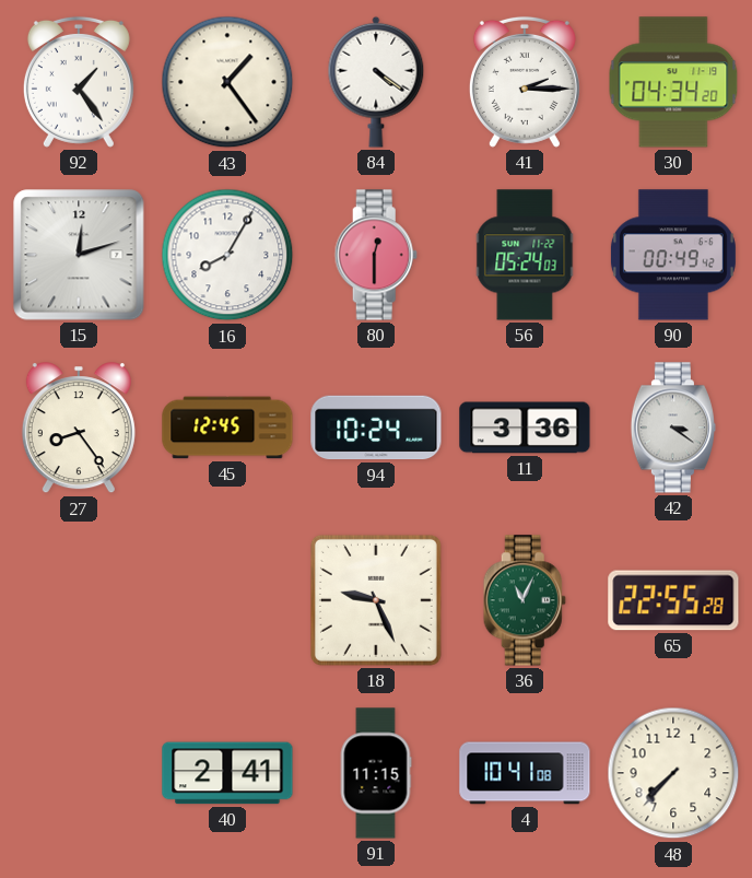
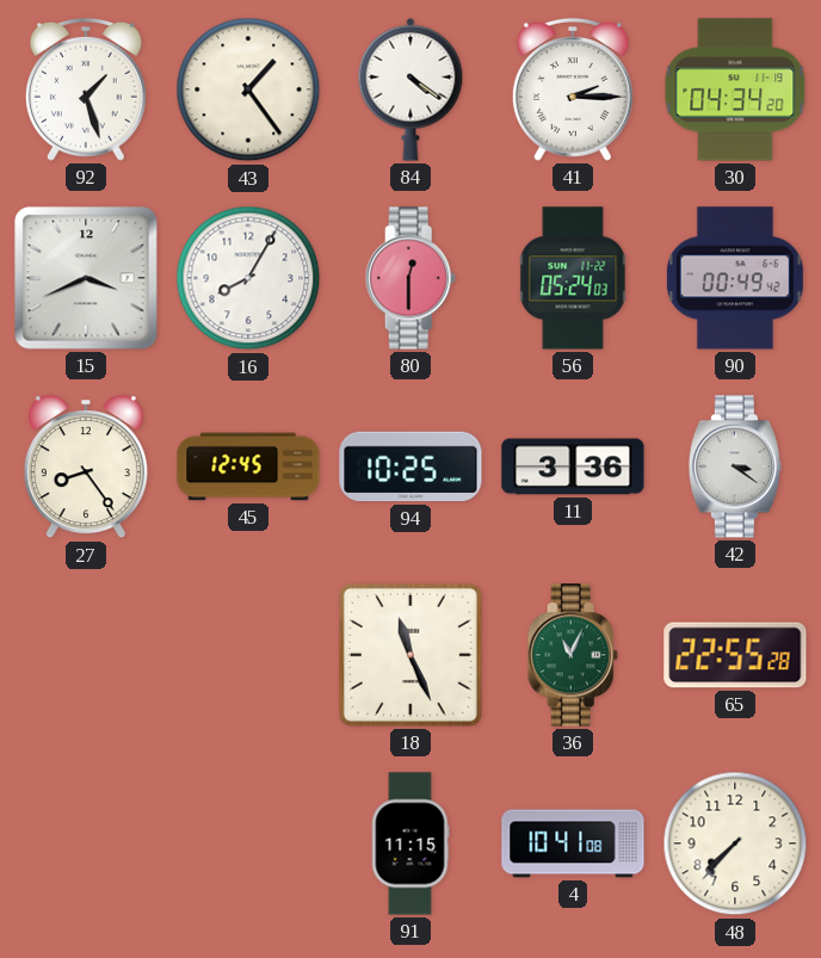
92: 1:24 -> 1:27
15: 12:12 -> 3:41
94: 10:24 -> 10:25
18: 9:26 -> 11:26
40: 2:41 -> none
